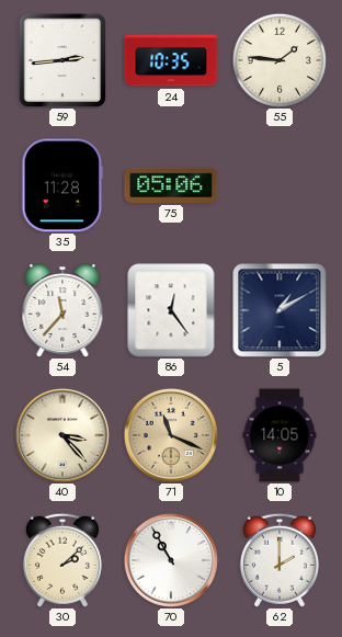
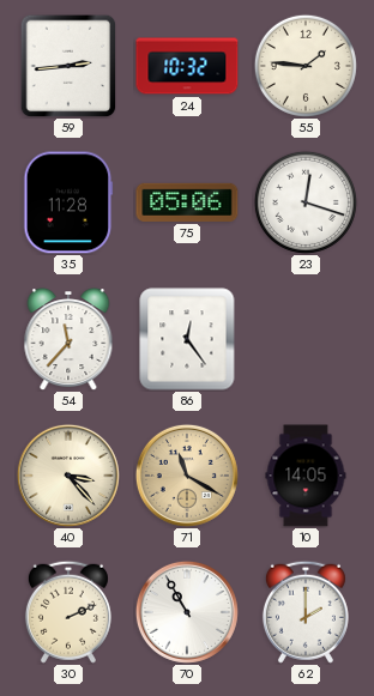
24: 10:35 -> 10:32
23: none -> 12:18
5: 1:10 -> none
71: 11:19 -> 11:20
30: 2:08 -> 2:11
